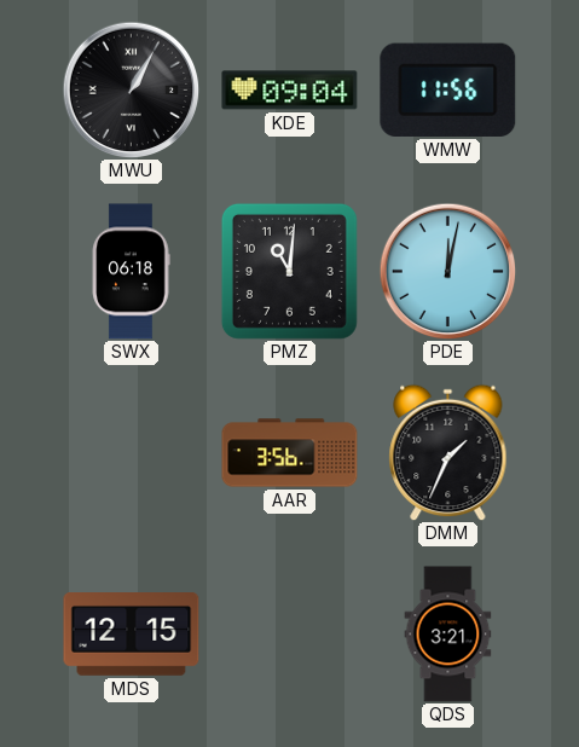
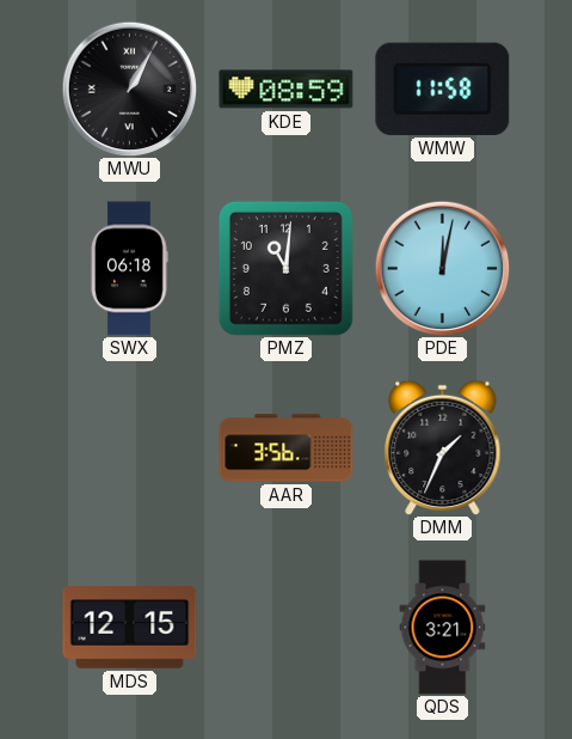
KDE: 09:04 -> 08:59
WMW: 11:56 -> 11:58
